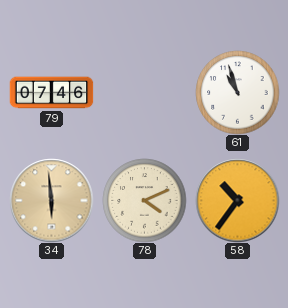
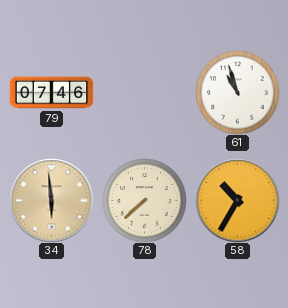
78: 4:11 -> 7:38
58: 10:36 -> 10:35
